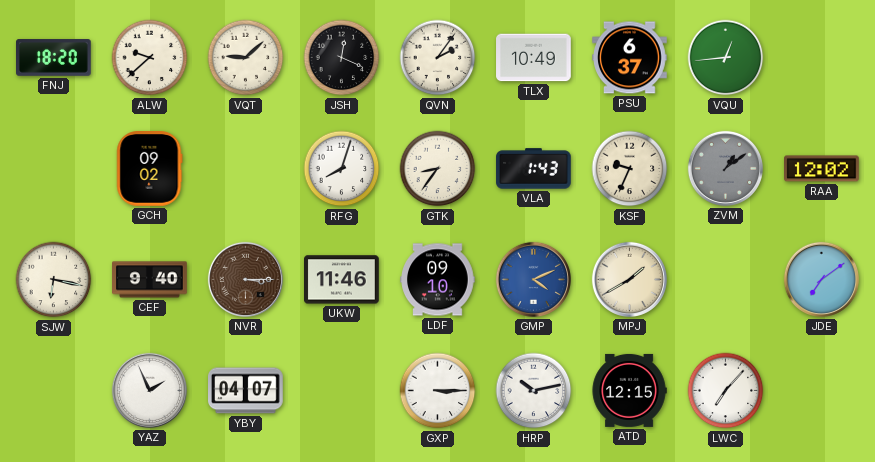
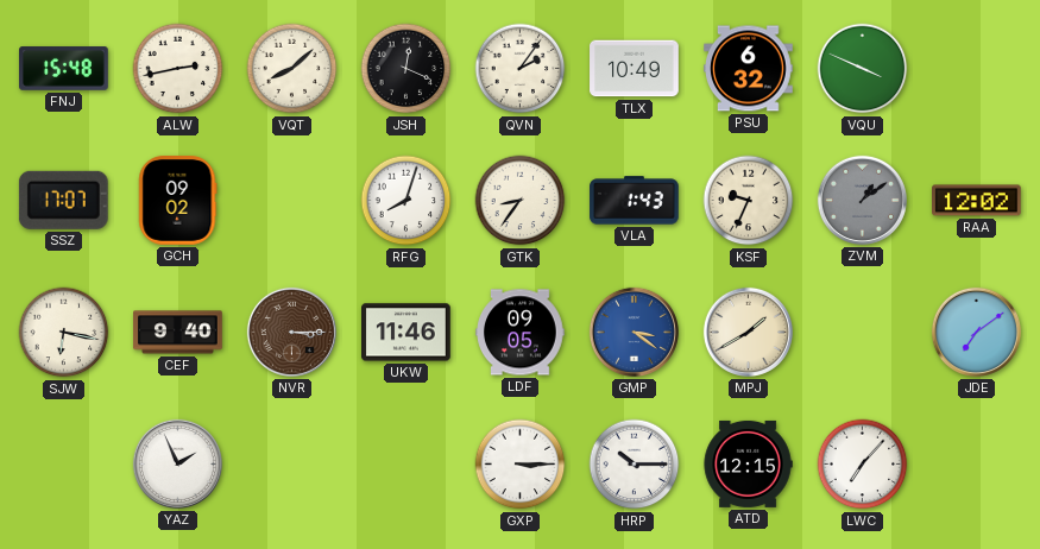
FNJ: 18:20 -> 15:48
ALW: 9:38 -> 2:43
VQT: 9:08 -> 8:08
PSU: 6:37 -> 6:32
VQU: 12:44 -> 3:49
SSZ: none -> 17:07
LDF: 09:10 -> 09:05
GMP: 4:11 -> 3:21
YBY: 04:07 -> none
HRP: 10:13 -> 10:15
